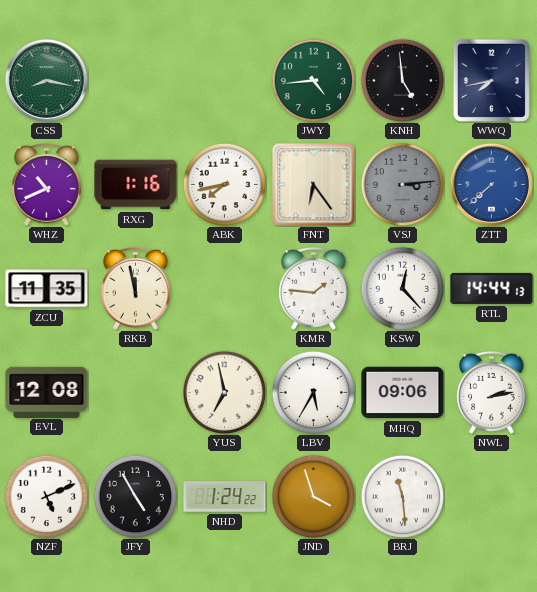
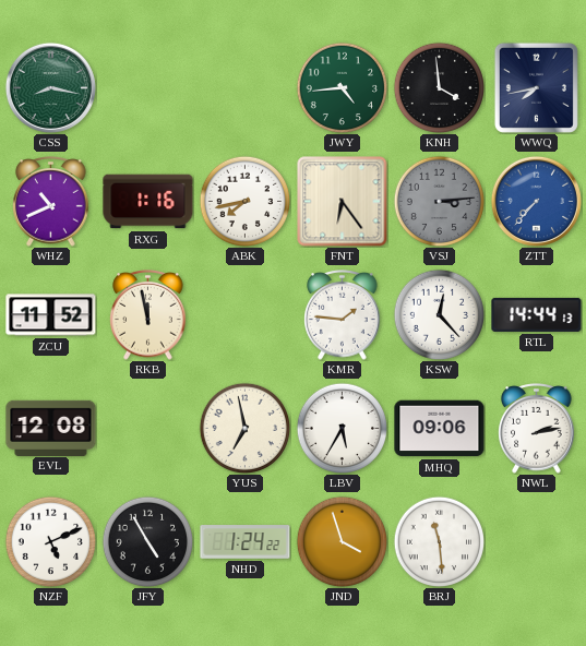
KNH: 4:59 -> 3:59
ZTT: 7:38 -> 7:37
ZCU: 11:35 -> 11:52
